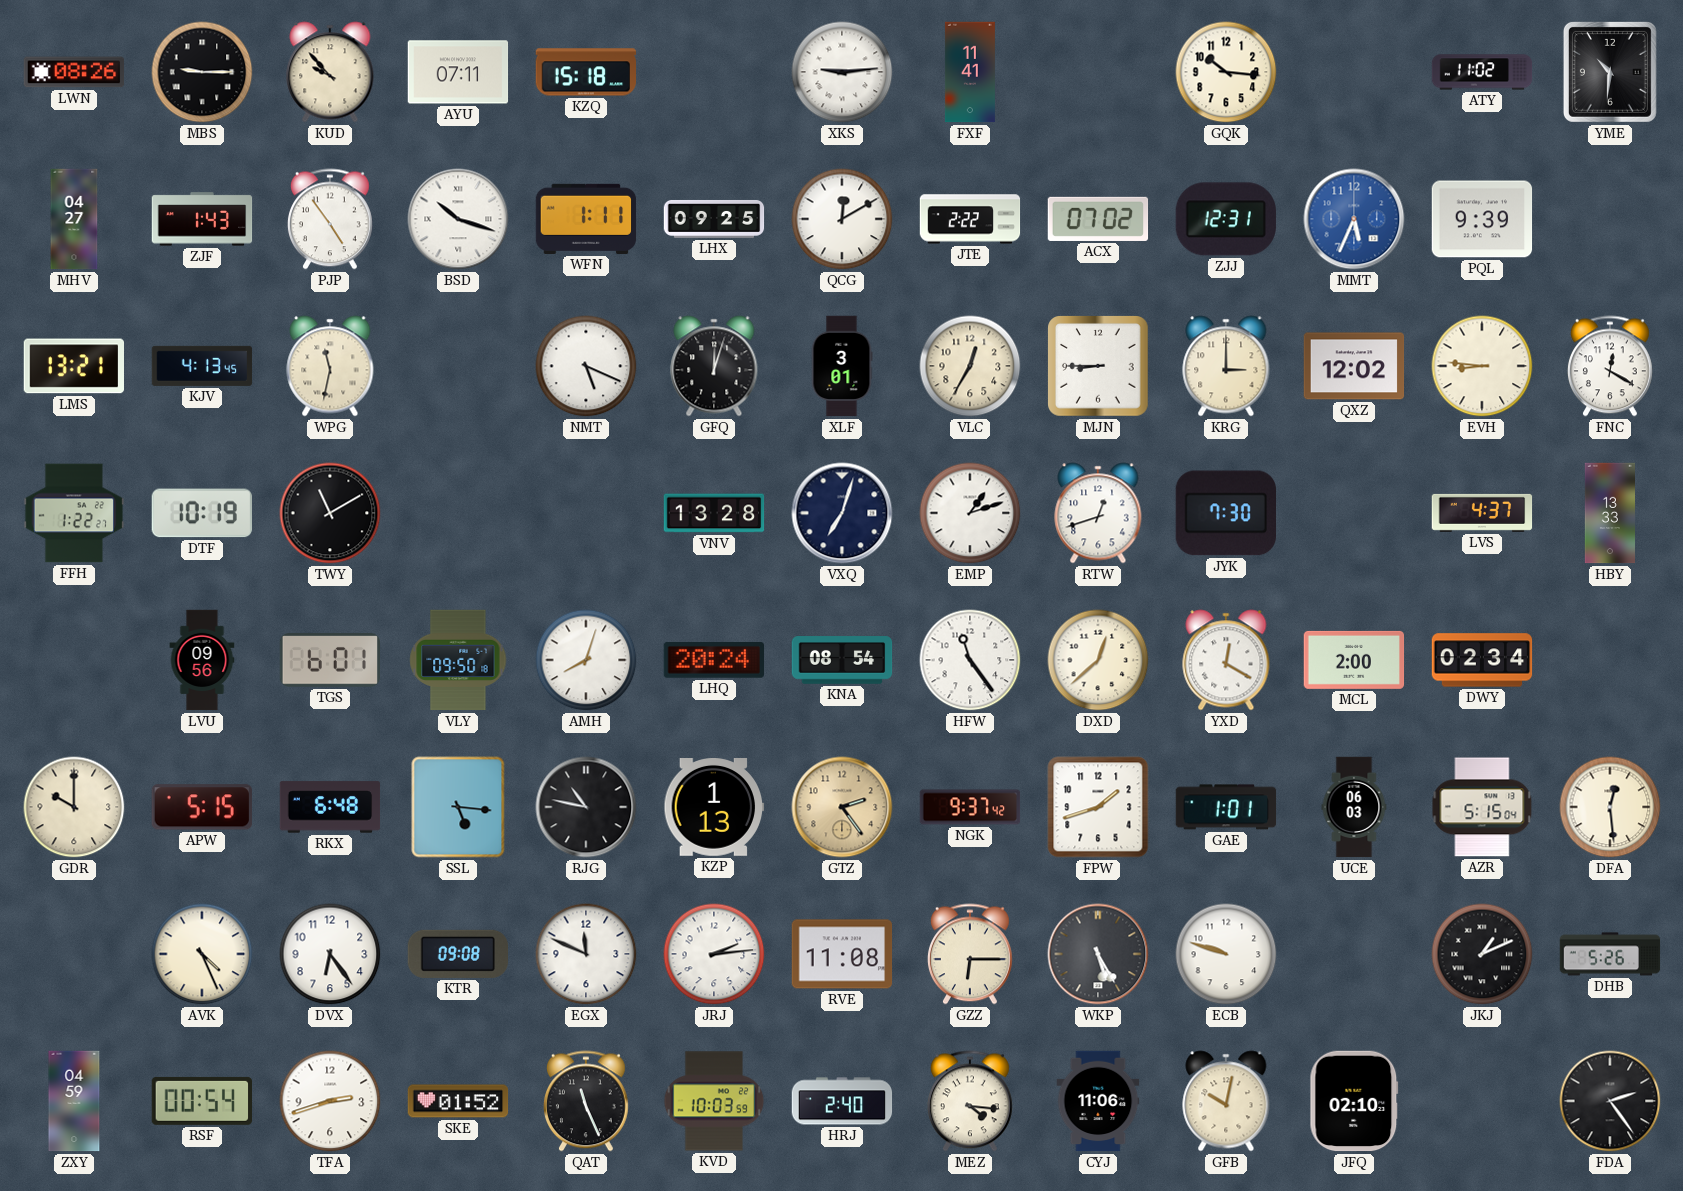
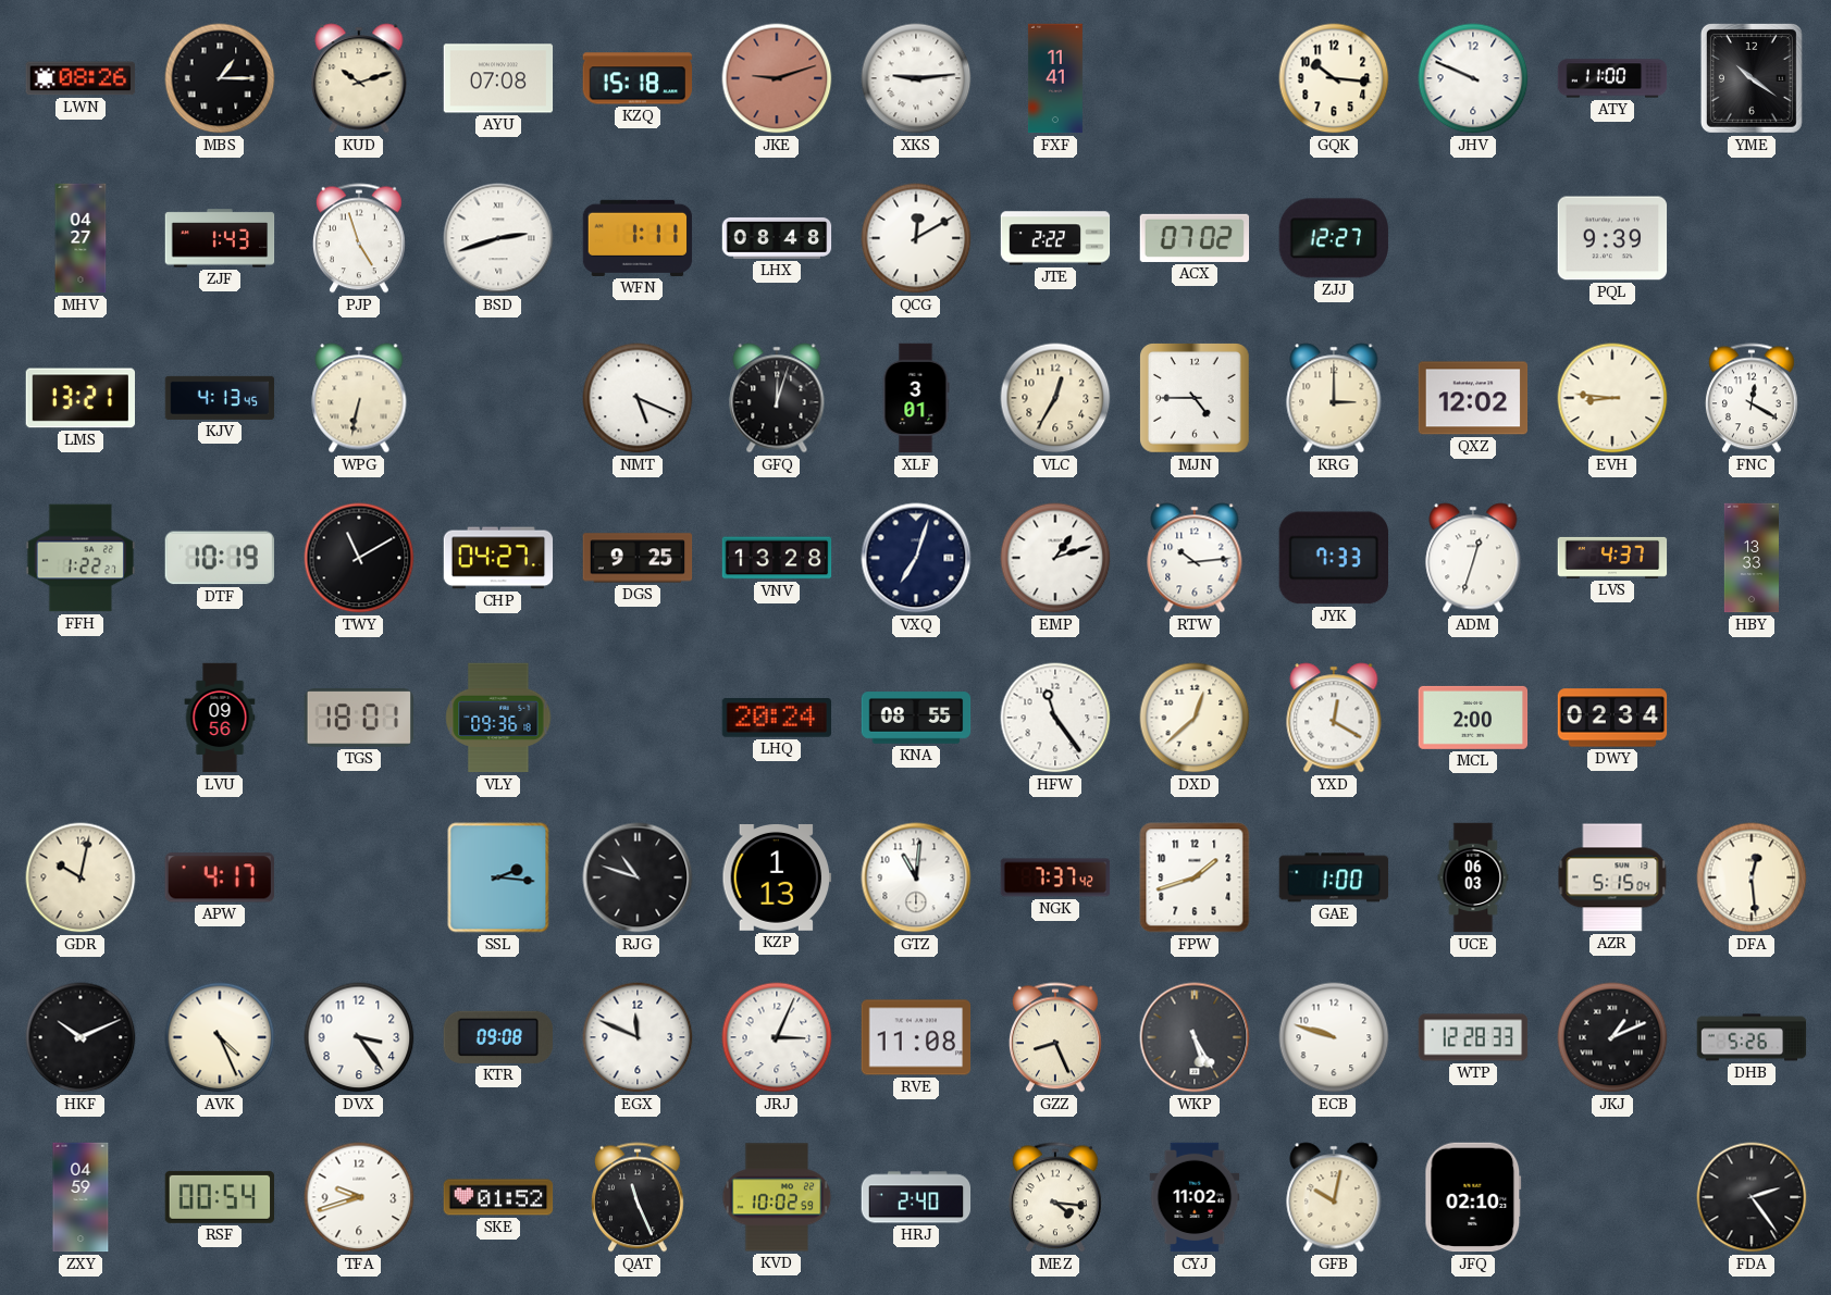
MBS: 9:15 -> 1:15
KUD: 9:53 -> 10:12
AYU: 07:11 -> 07:08
JKE: none -> 9:12
JHV: none -> 9:49
ATY: 11:02 -> 11:00
YME: 10:31 -> 10:21
PJP: 4:54 -> 4:57
BSD: 10:18 -> 2:42
LHX: 09:25 -> 08:48
ZJJ: 12:31 -> 12:27
MMT: 5:34 -> none
WPG: 11:32 -> 6:32
MJN: 8:45 -> 4:45
CHP: none -> 04:27
DGS: none -> 9:25
RTW: 12:42 -> 10:14
JYK: 7:30 -> 7:33
ADM: none -> 12:33
TGS: 6:01 -> 18:01
VLY: 09:50 -> 09:36
AMH: 8:03 -> none
KNA: 08:54 -> 08:55
GDR: 10:00 -> 10:02
APW: 5:15 -> 4:17
RKX: 6:48 -> none
SSL: 5:16 -> 2:16
RJG: 10:47 -> 10:48
GTZ: 2:24 -> 11:01
GTZ dial: champagne -> white
NGK: 9:37 -> 7:37
GAE: 1:01 -> 1:00
HKF: none -> 10:11
DVX: 6:24 -> 3:24
JRJ: 2:14 -> 3:04
GZZ: 6:15 -> 8:26
WTP: none -> 12:28
TFA: 2:42 -> 9:42
KVD: 10:03 -> 10:02
CYJ: 11:06 -> 11:02
